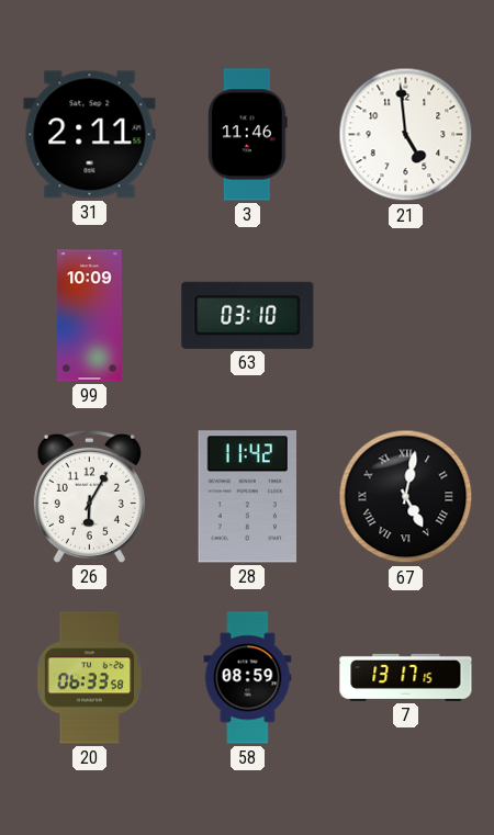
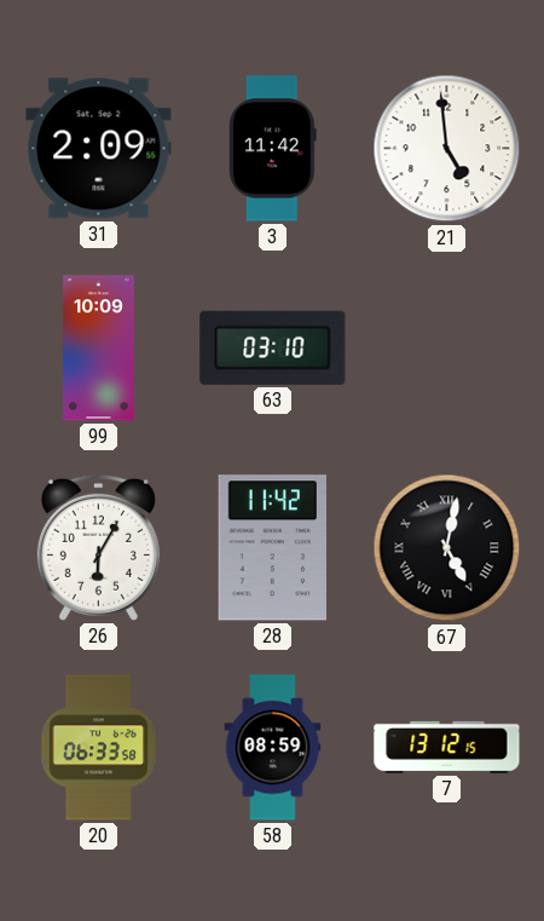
31: 2:11 -> 2:09
3: 11:46 -> 11:42
7: 13:17 -> 13:12
